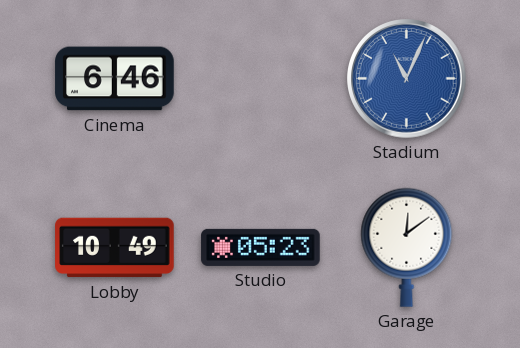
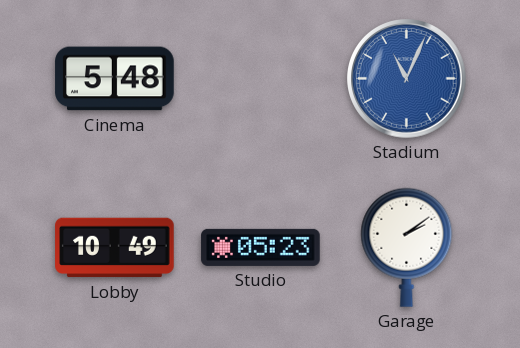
Cinema: 6:46 -> 5:48
Garage: 12:09 -> 2:09
